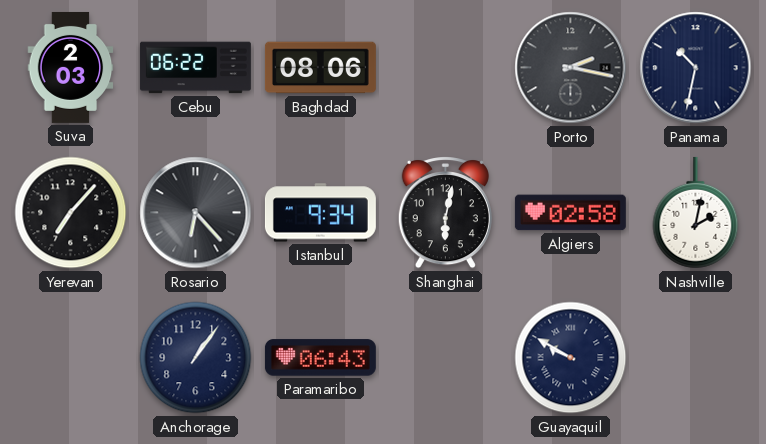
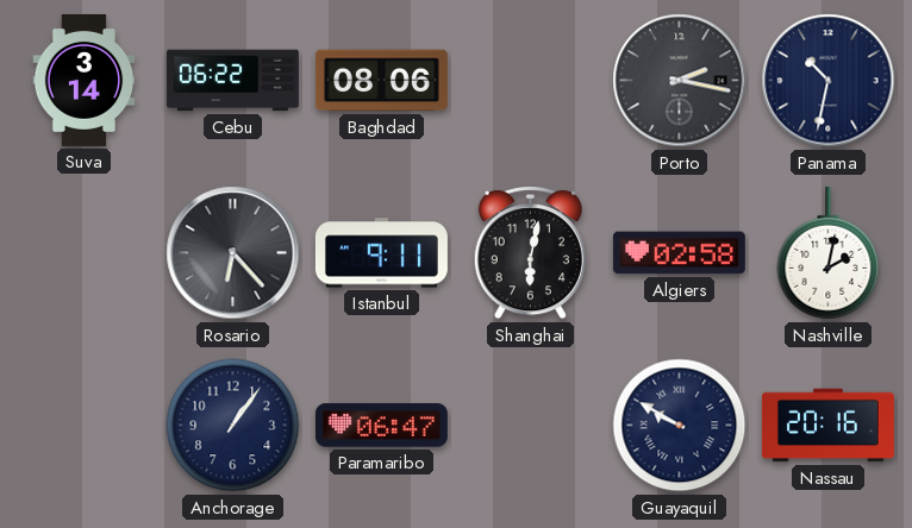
Suva: 2:03 -> 3:14
Yerevan: 7:07 -> none
Istanbul: 9:34 -> 9:11
Paramaribo: 06:43 -> 06:47
Nassau: none -> 20:16
